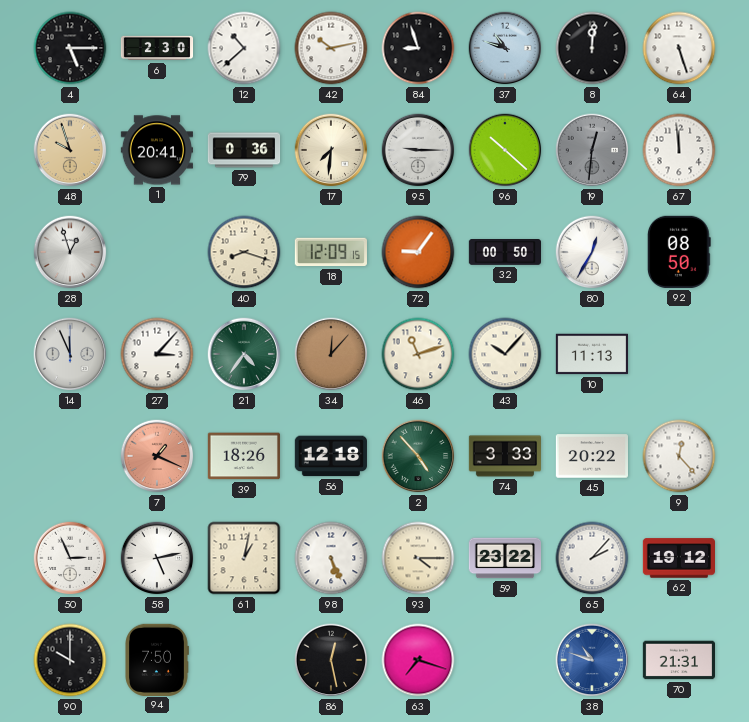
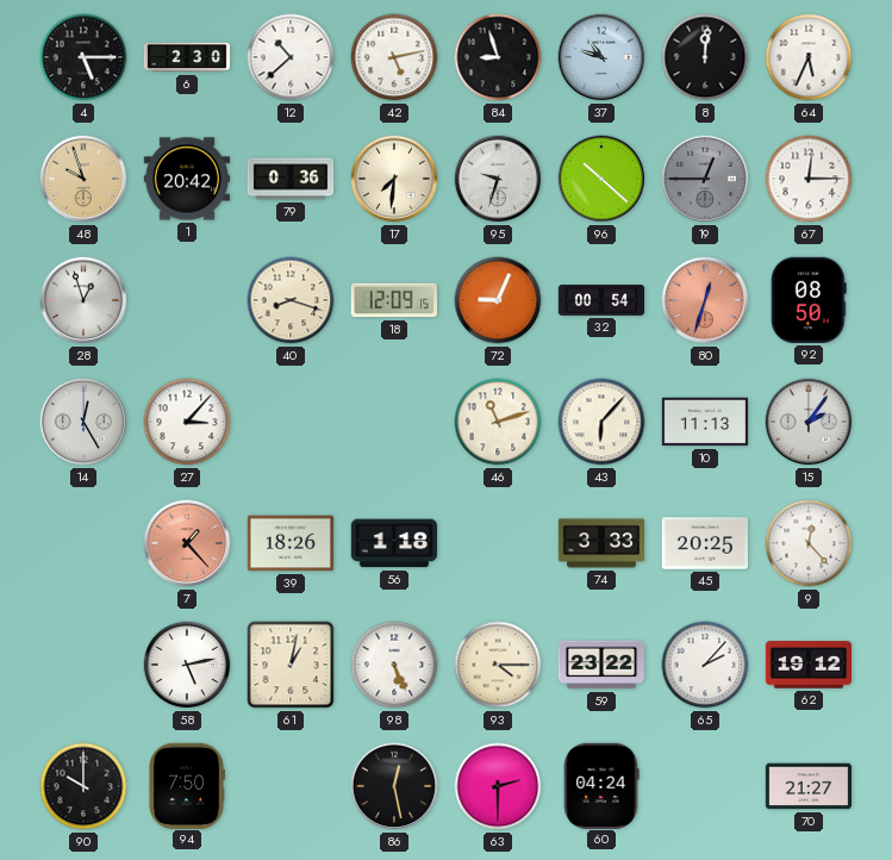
42: 10:13 -> 5:13
64: 5:27 -> 5:34
1: 20:41 -> 20:42
95: 9:15 -> 9:33
19: 12:31 -> 12:45
67: 11:59 -> 12:15
72: 9:06 -> 9:04
32: 00:50 -> 00:54
80: 12:35 -> 12:33
80 dial: white -> salmon
14: 11:56 -> 12:25
21: 4:36 -> none
34: 12:07 -> none
43: 10:07 -> 6:07
15: none -> 2:06
7: 1:19 -> 1:23
56: 12:18 -> 1:18
2: 4:53 -> none
45: 20:22 -> 20:25
50: 2:56 -> none
63: 7:18 -> 2:30
60: none -> 04:24
38: 10:48 -> none
70: 21:31 -> 21:27
